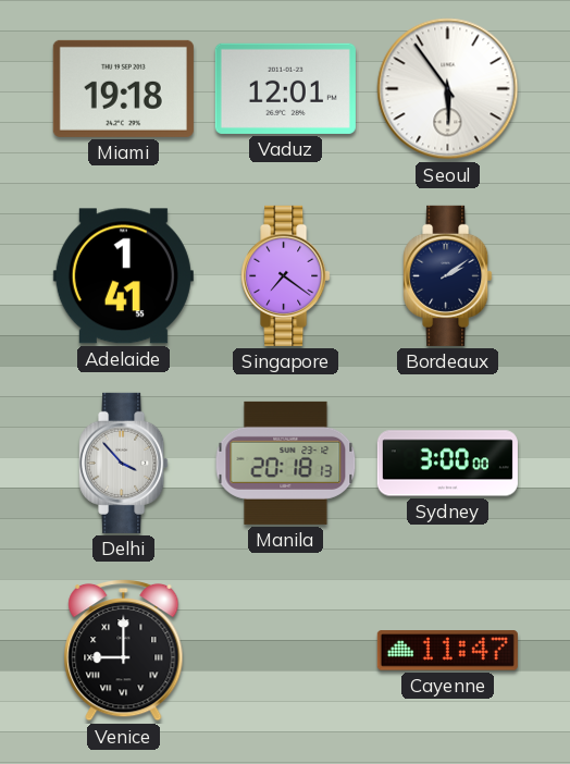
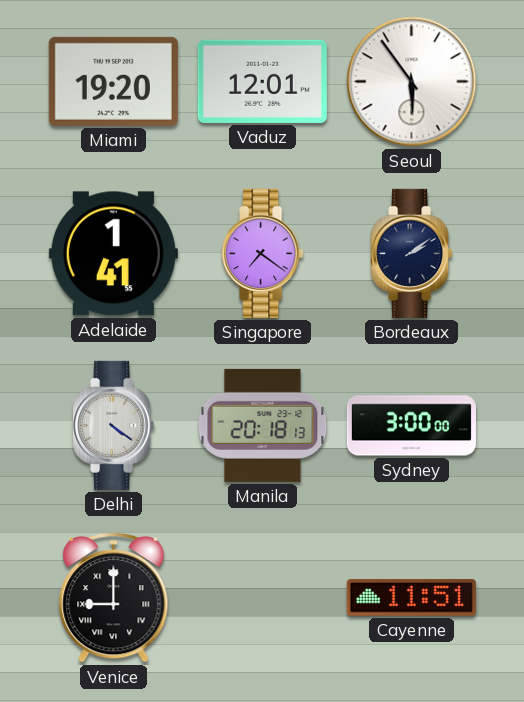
Miami: 19:18 -> 19:20
Delhi: 3:53 -> 4:21
Cayenne: 11:47 -> 11:51
